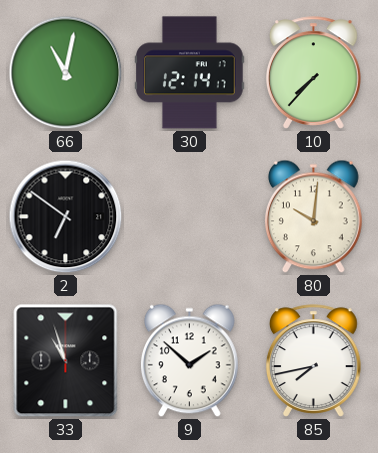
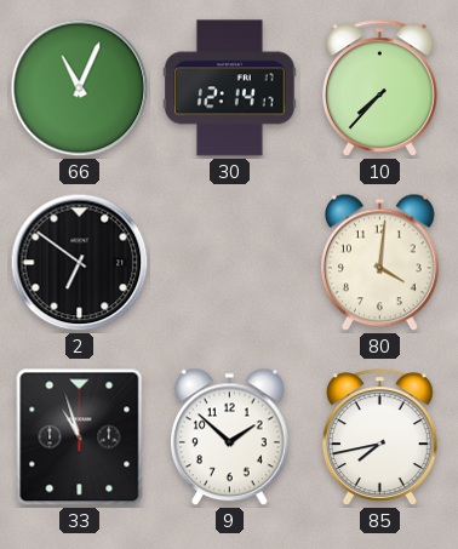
66: 11:02 -> 11:04
80: 10:01 -> 4:01
